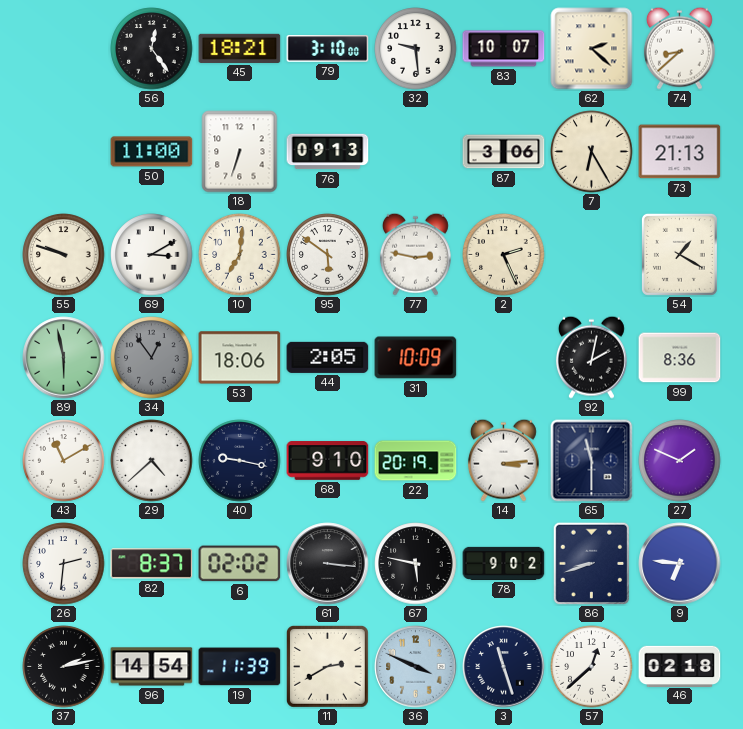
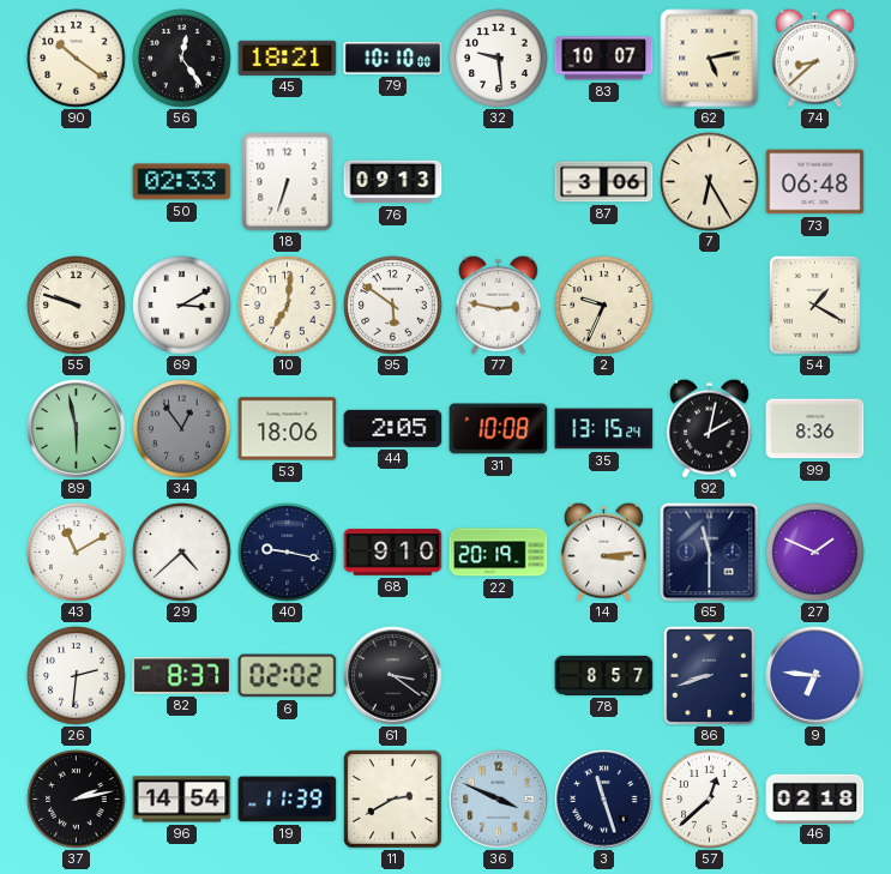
90: none -> 10:21
79: 3:10 -> 10:10
62: 2:22 -> 5:13
50: 11:00 -> 02:33
73: 21:13 -> 06:48
2: 2:26 -> 9:34
31: 10:09 -> 10:08
35: none -> 13:15
61: 3:16 -> 3:21
67: 5:47 -> none
78: 9:02 -> 8:57
